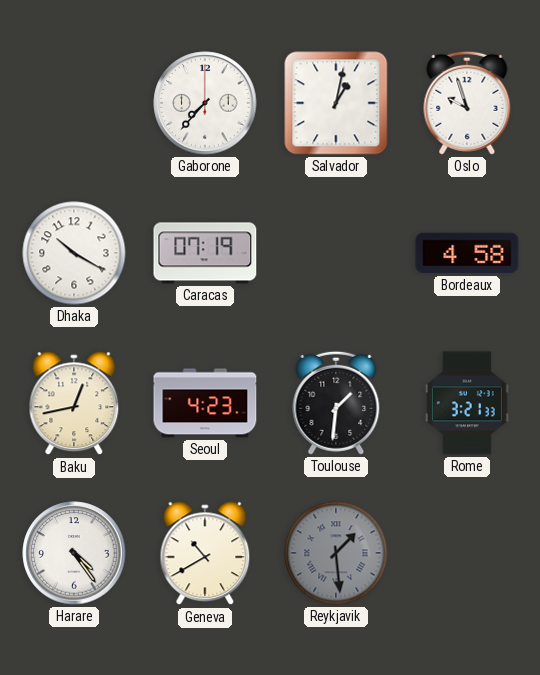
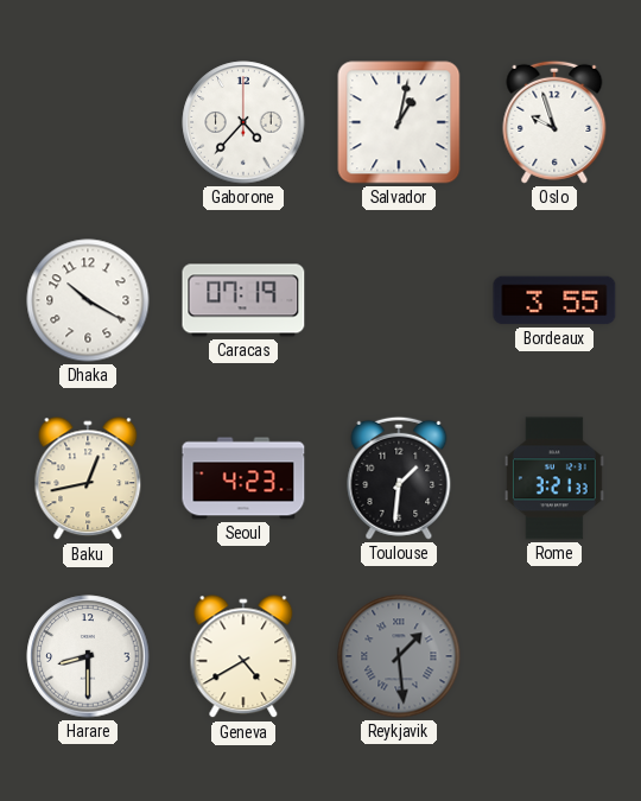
Gaborone: 7:37 -> 4:37
Bordeaux: 4:58 -> 3:55
Harare: 4:24 -> 8:30
Geneva: 10:40 -> 4:40
